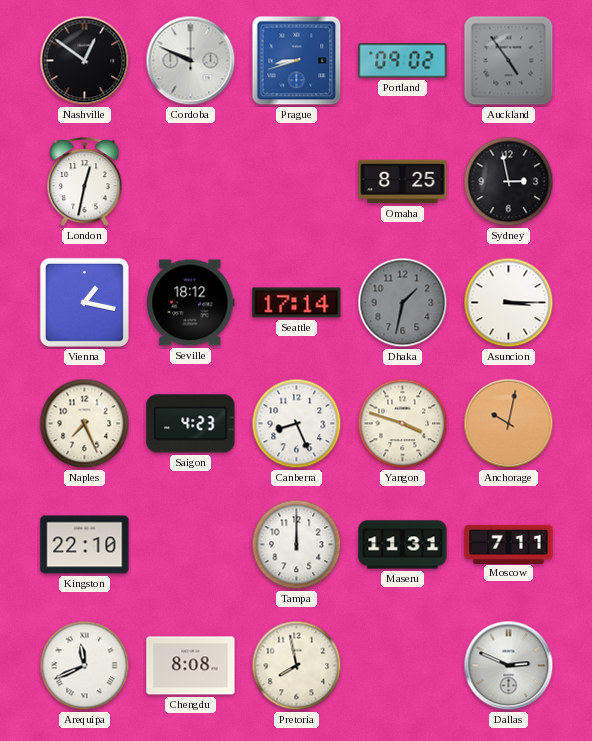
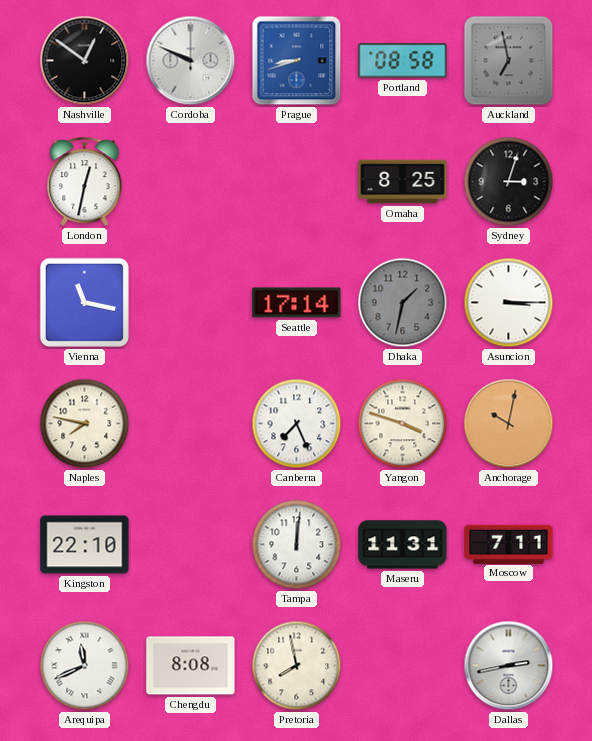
Portland: 09:02 -> 08:58
Auckland: 4:54 -> 6:58
Sydney: 2:58 -> 3:03
Vienna: 1:17 -> 11:17
Seville: 18:12 -> none
Naples: 7:26 -> 7:47
Saigon: 4:23 -> none
Canberra: 8:26 -> 7:26
Tampa: 12:00 -> 12:01
Dallas: 2:49 -> 2:43
